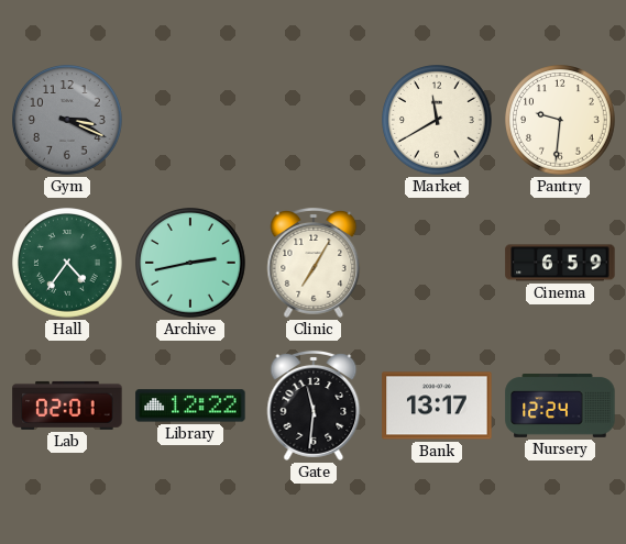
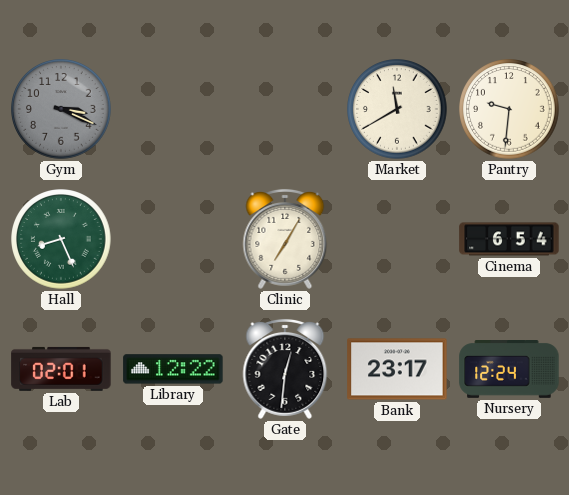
Hall: 4:36 -> 8:26
Archive: 2:43 -> none
Cinema: 6:59 -> 6:54
Gate: 11:31 -> 12:31
Bank: 13:17 -> 23:17
